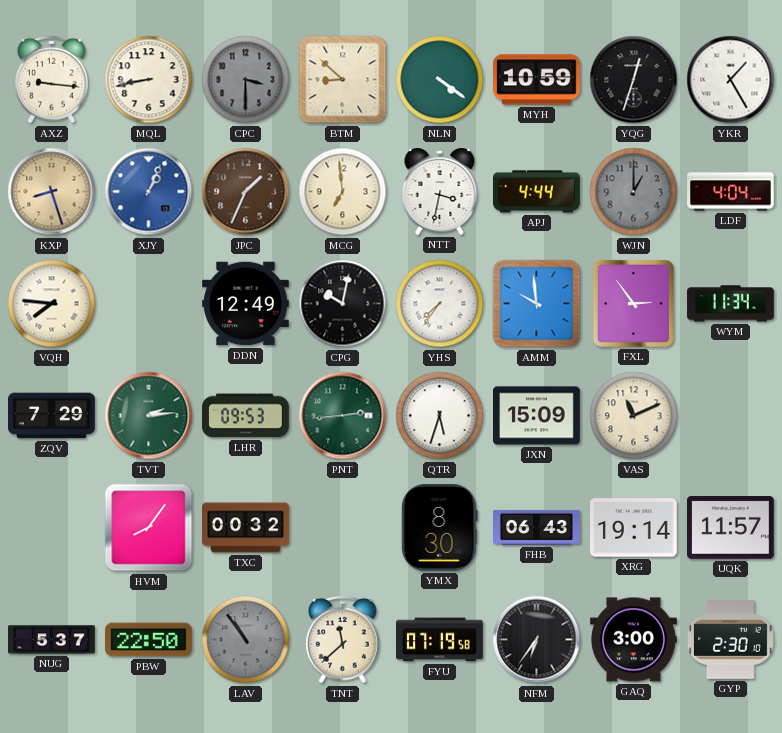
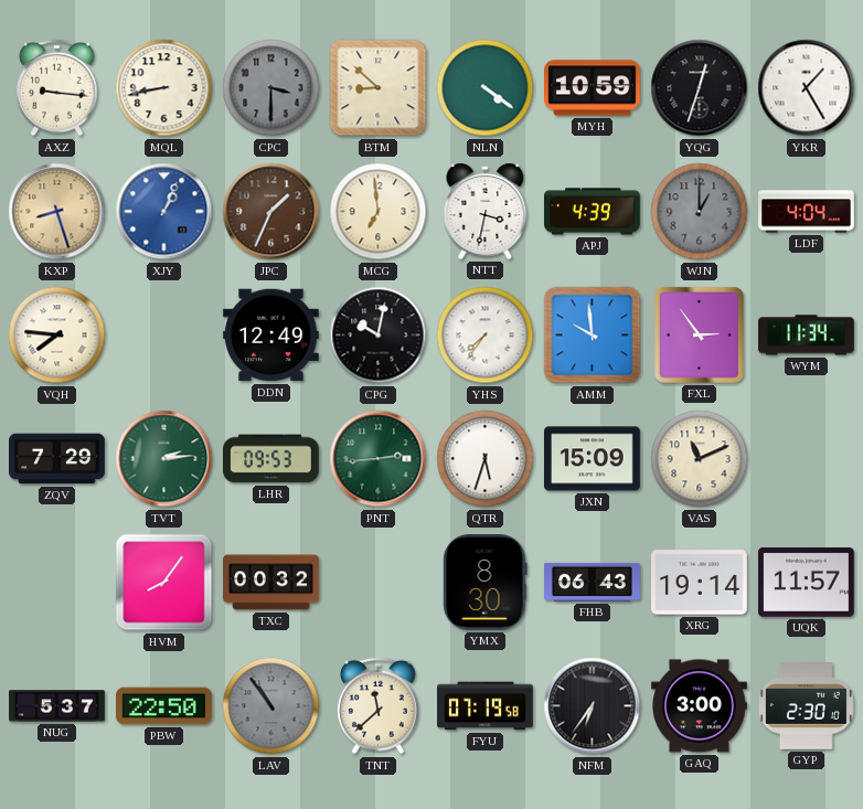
APJ: 4:44 -> 4:39
